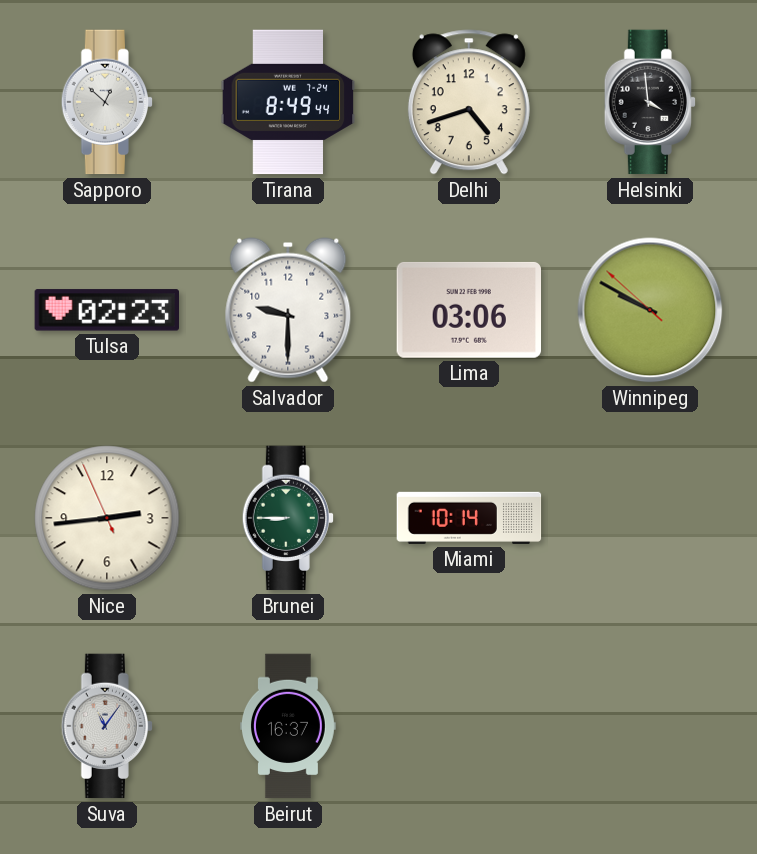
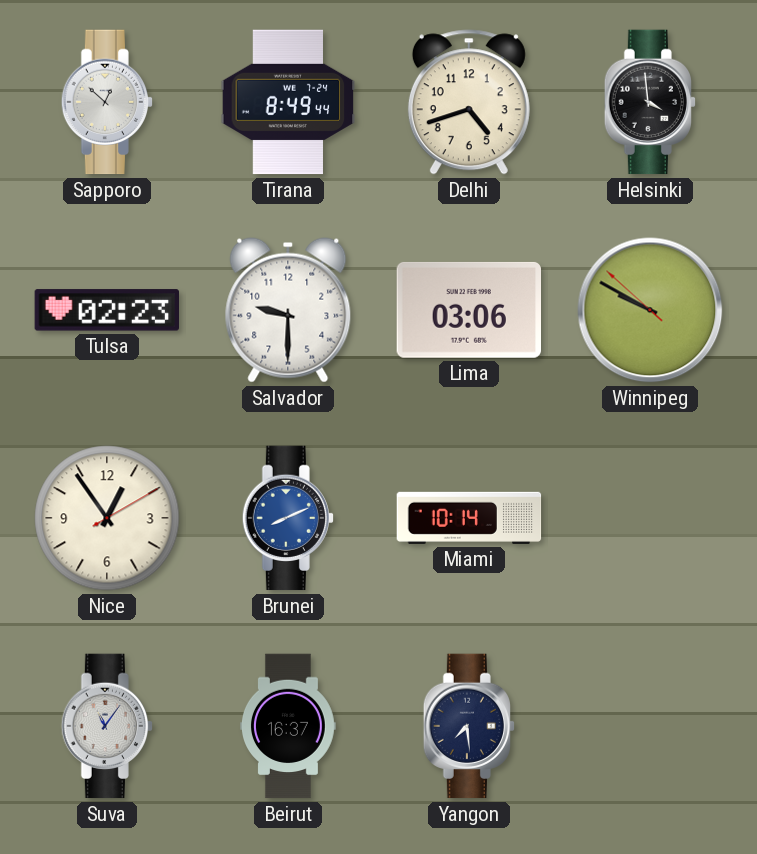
Nice: 2:43 -> 12:54
Brunei: 8:45 -> 8:11
Brunei dial: green -> blue
Yangon: none -> 7:29
